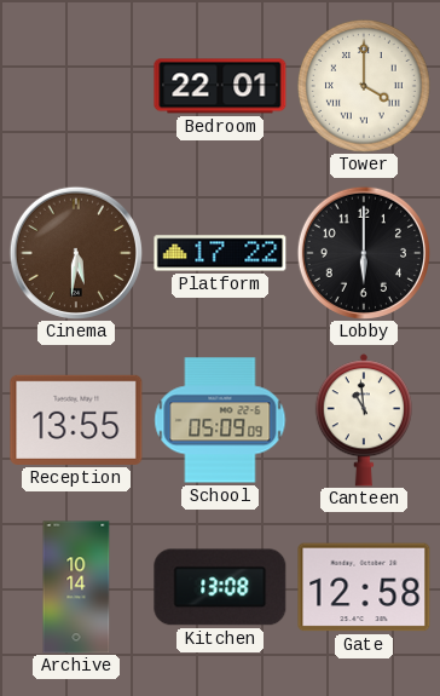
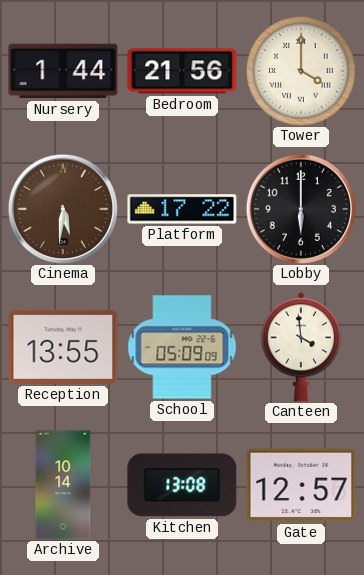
Nursery: none -> 1:44
Bedroom: 22:01 -> 21:56
Canteen: 10:59 -> 3:59
Gate: 12:58 -> 12:57
